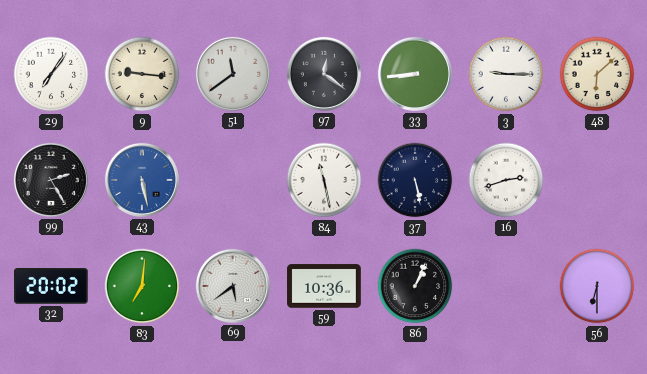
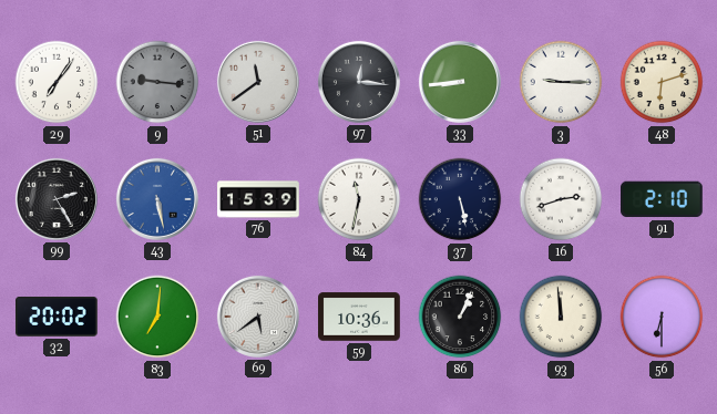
9 dial: cream -> grey
97: 12:21 -> 12:16
48: 6:08 -> 6:12
76: none -> 15:39
84: 11:28 -> 11:32
91: none -> 2:10
93: none -> 11:59
